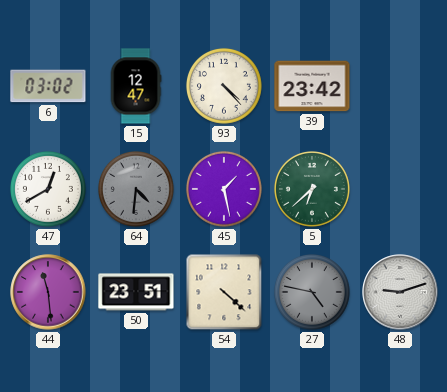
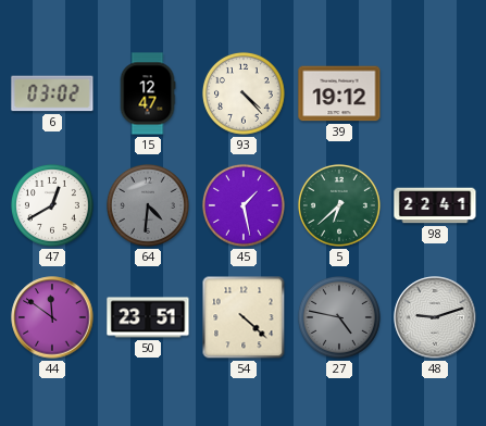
39: 23:42 -> 19:12
98: none -> 22:41
44: 11:29 -> 11:51
